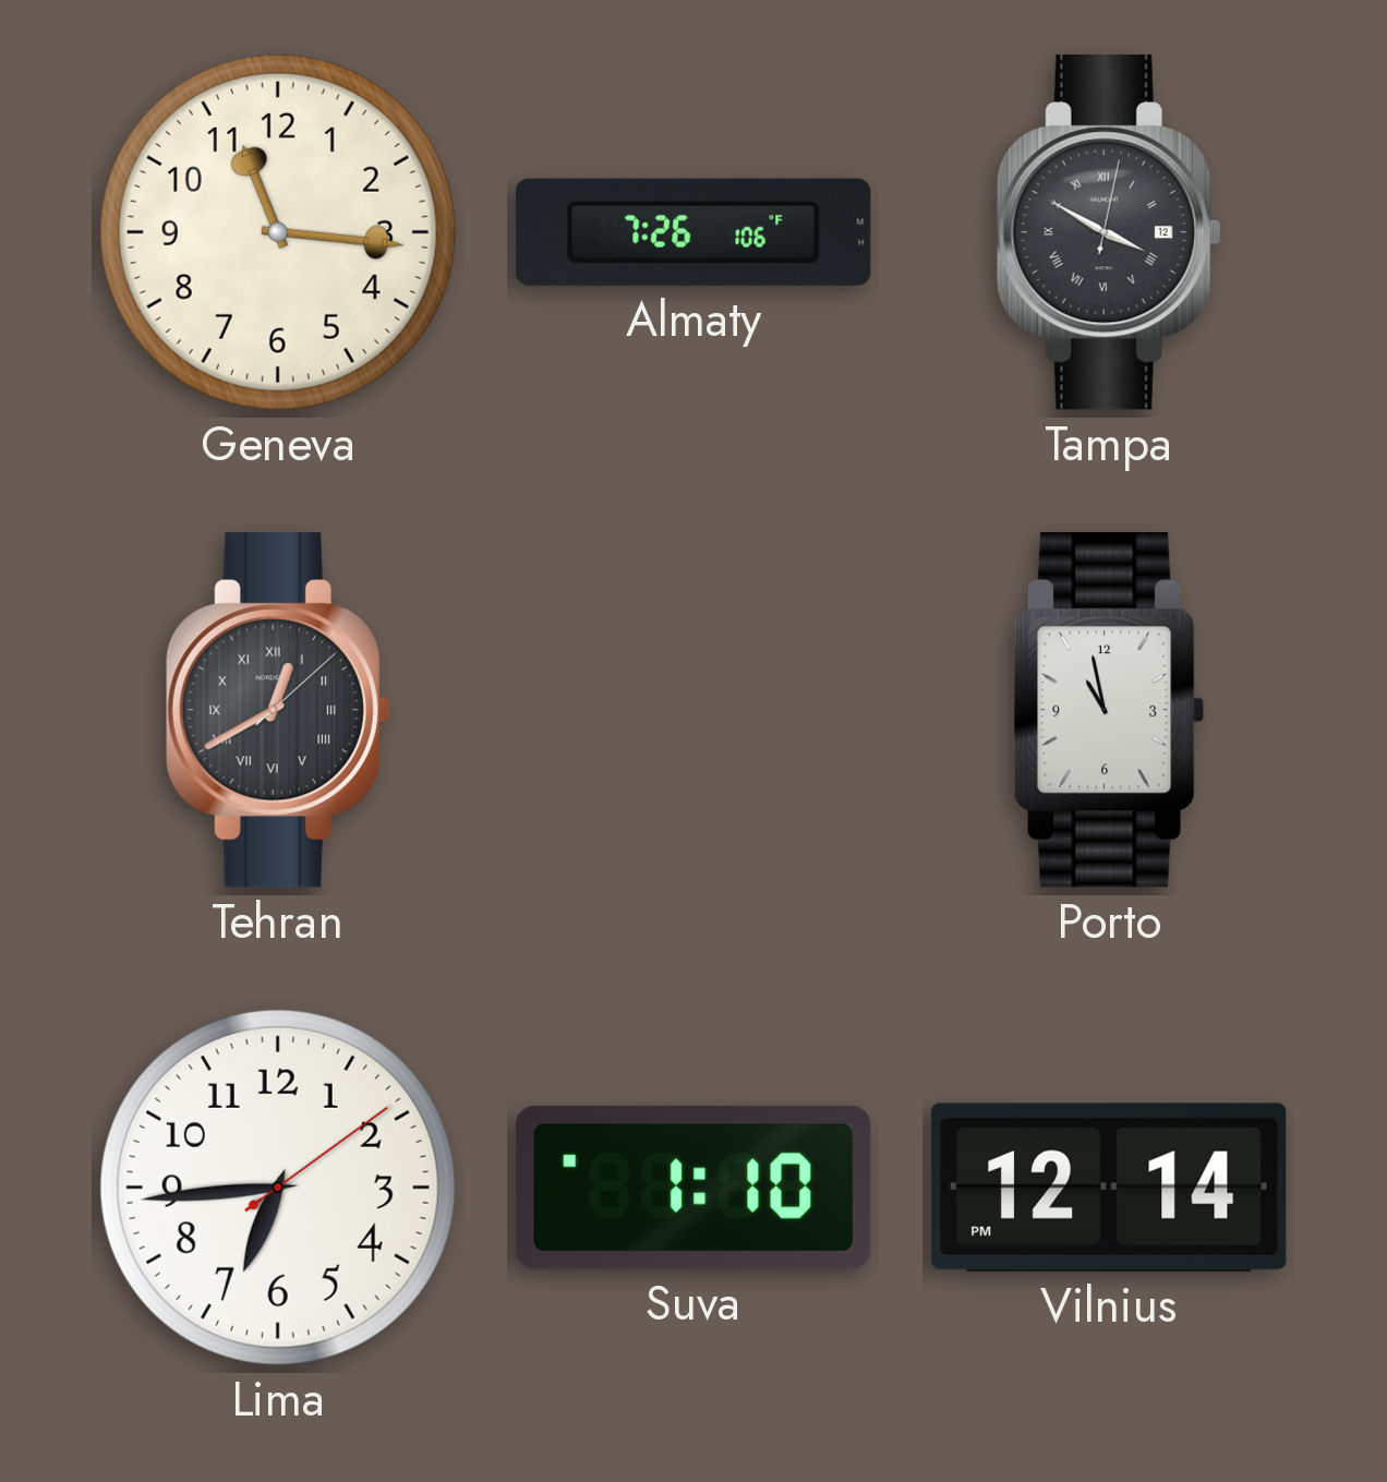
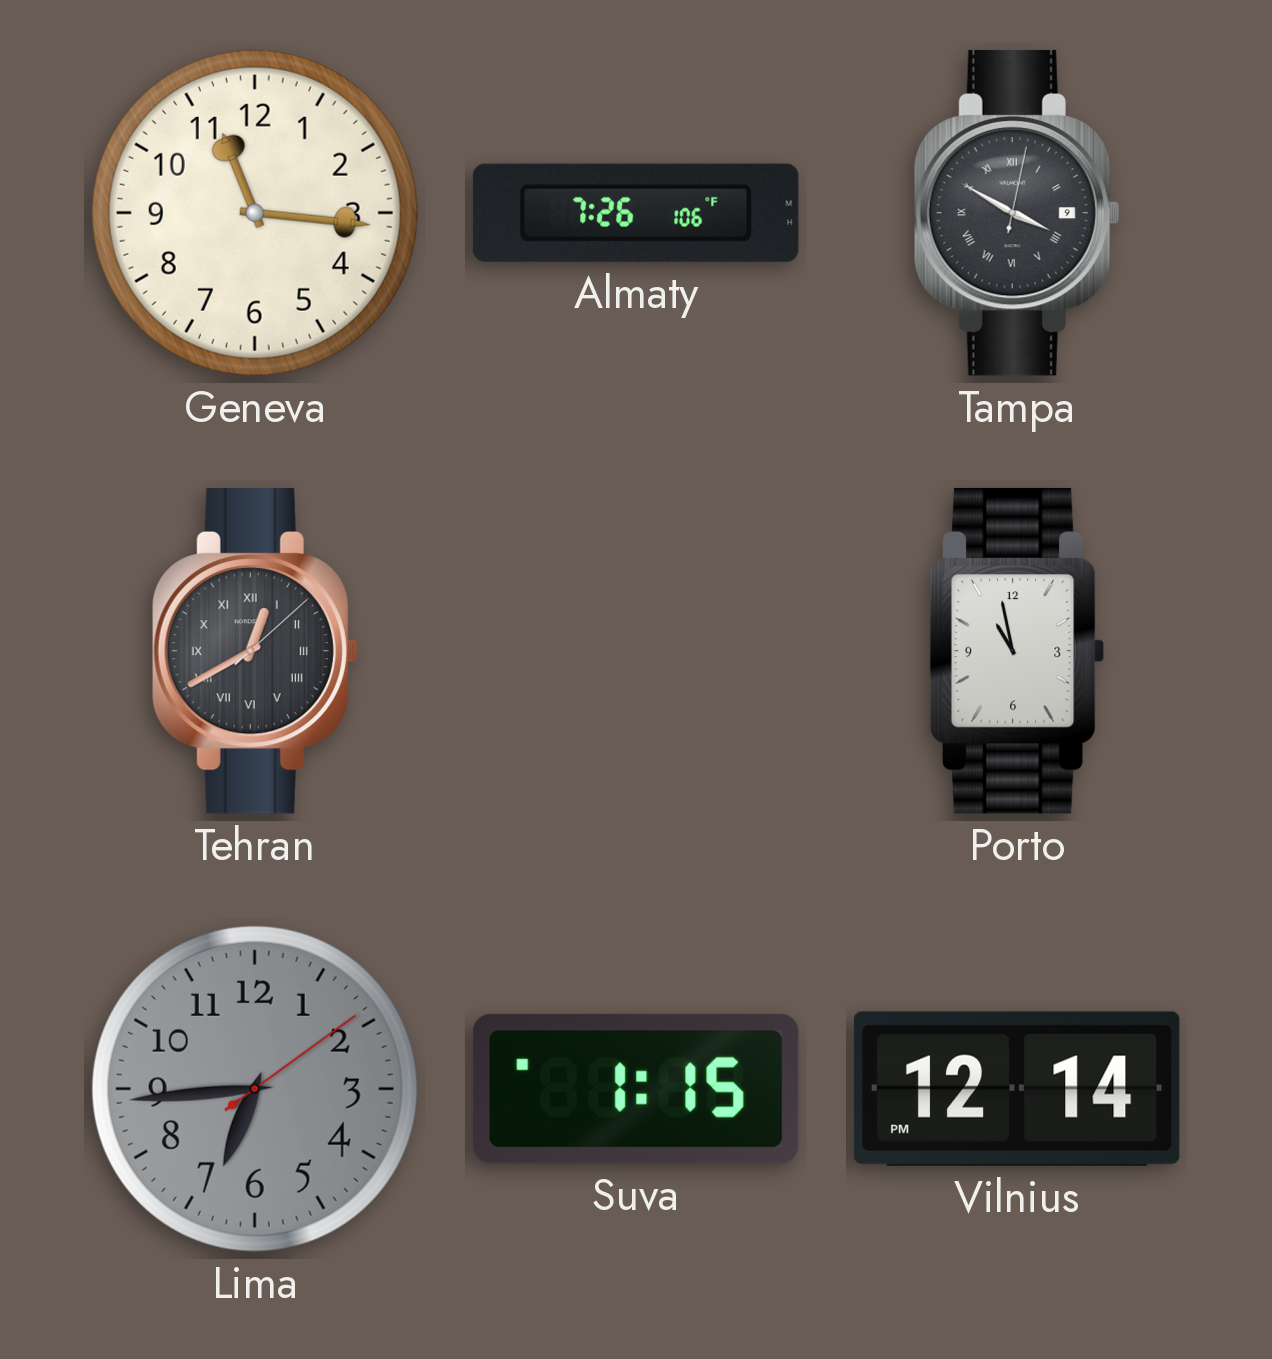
Tampa date: 12 -> 9
Lima dial: white -> grey
Suva: 1:10 -> 1:15
